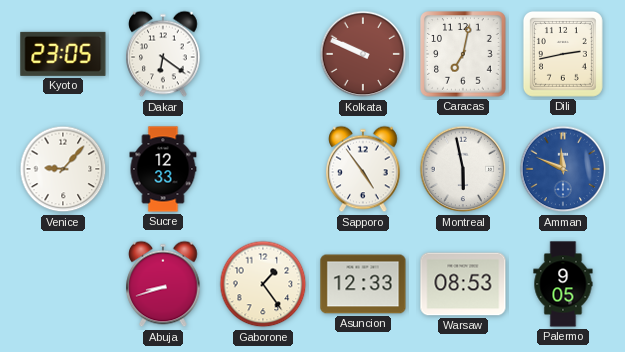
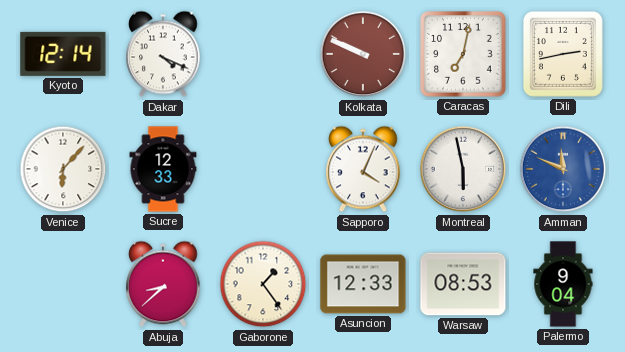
Kyoto: 23:05 -> 12:14
Dakar: 6:21 -> 4:19
Venice: 9:07 -> 6:07
Sapporo: 4:54 -> 4:04
Abuja: 8:42 -> 8:38
Palermo: 9:05 -> 9:04
